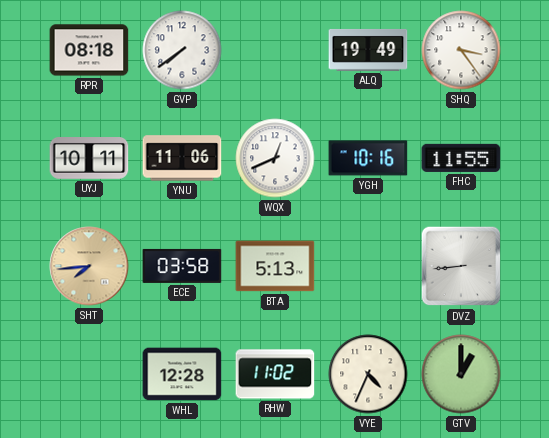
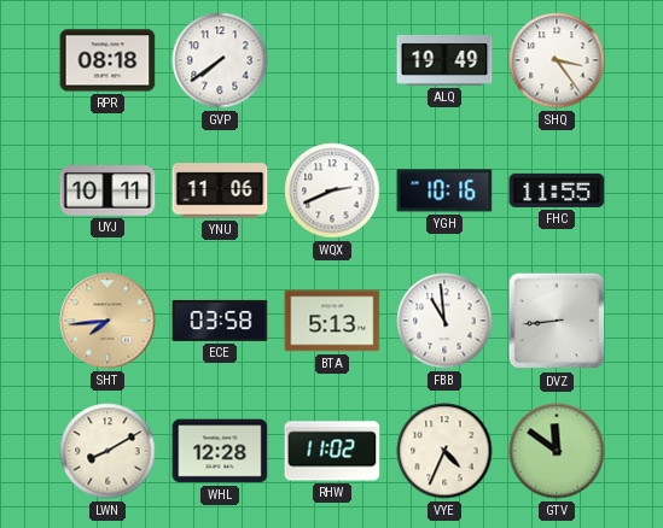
WQX: 12:41 -> 2:41
FBB: none -> 10:59
LWN: none -> 8:10
GTV: 1:00 -> 11:51
